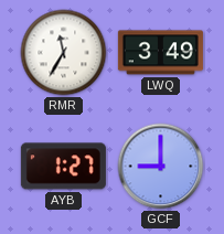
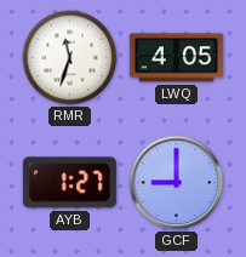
RMR: 11:35 -> 11:33
LWQ: 3:49 -> 4:05
